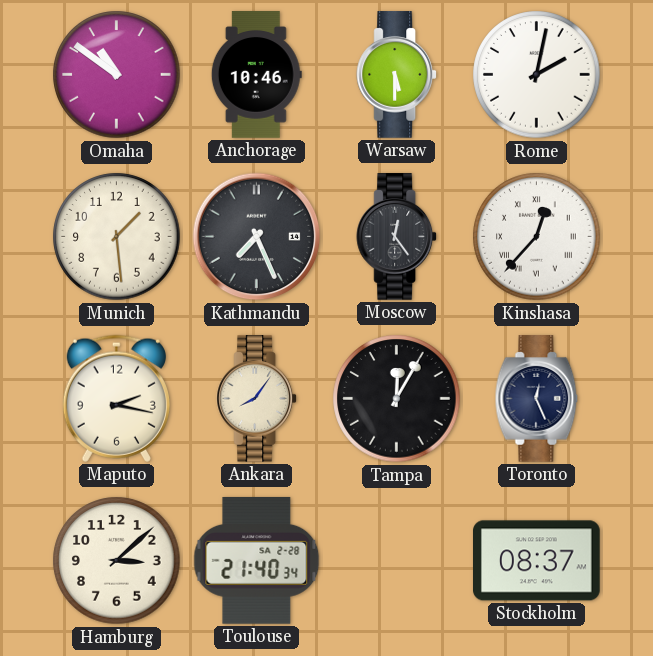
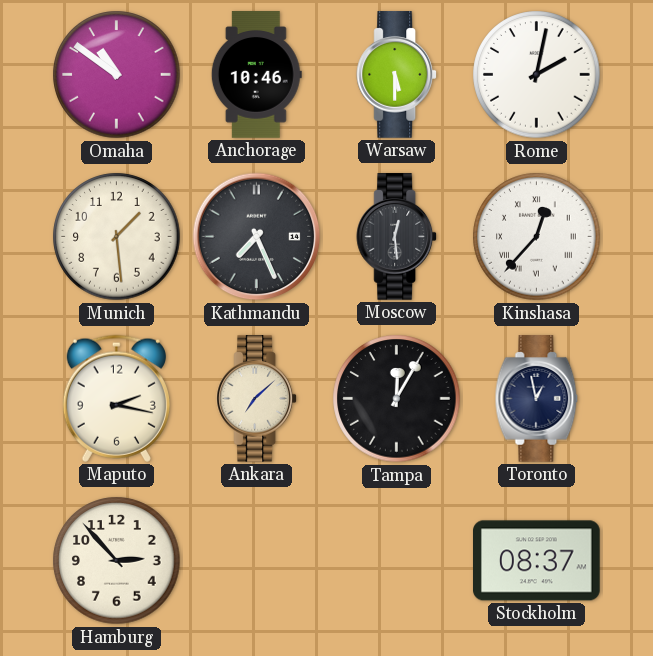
Moscow: 12:24 -> 12:29
Ankara: 8:06 -> 7:08
Toronto: 12:26 -> 12:58
Hamburg: 3:08 -> 2:53
Toulouse: 21:40 -> none
